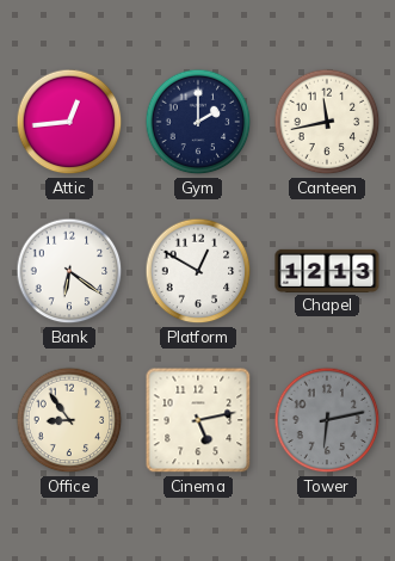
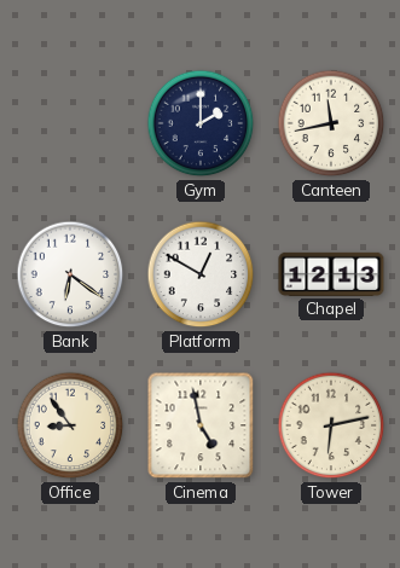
Attic: 12:44 -> none
Cinema: 5:13 -> 4:58
Tower dial: grey -> cream
